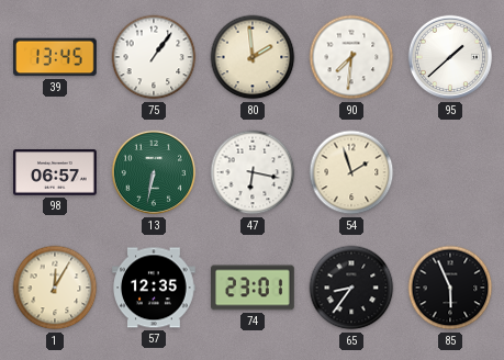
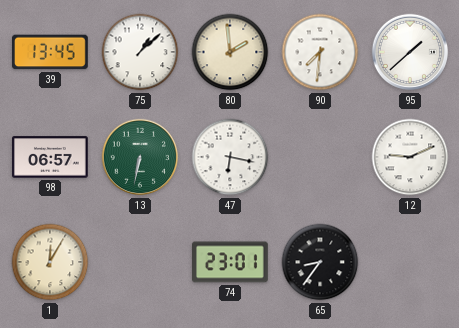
75: 1:06 -> 1:08
54: 1:57 -> none
12: none -> 9:11
57: 12:35 -> none
85: 5:56 -> none
